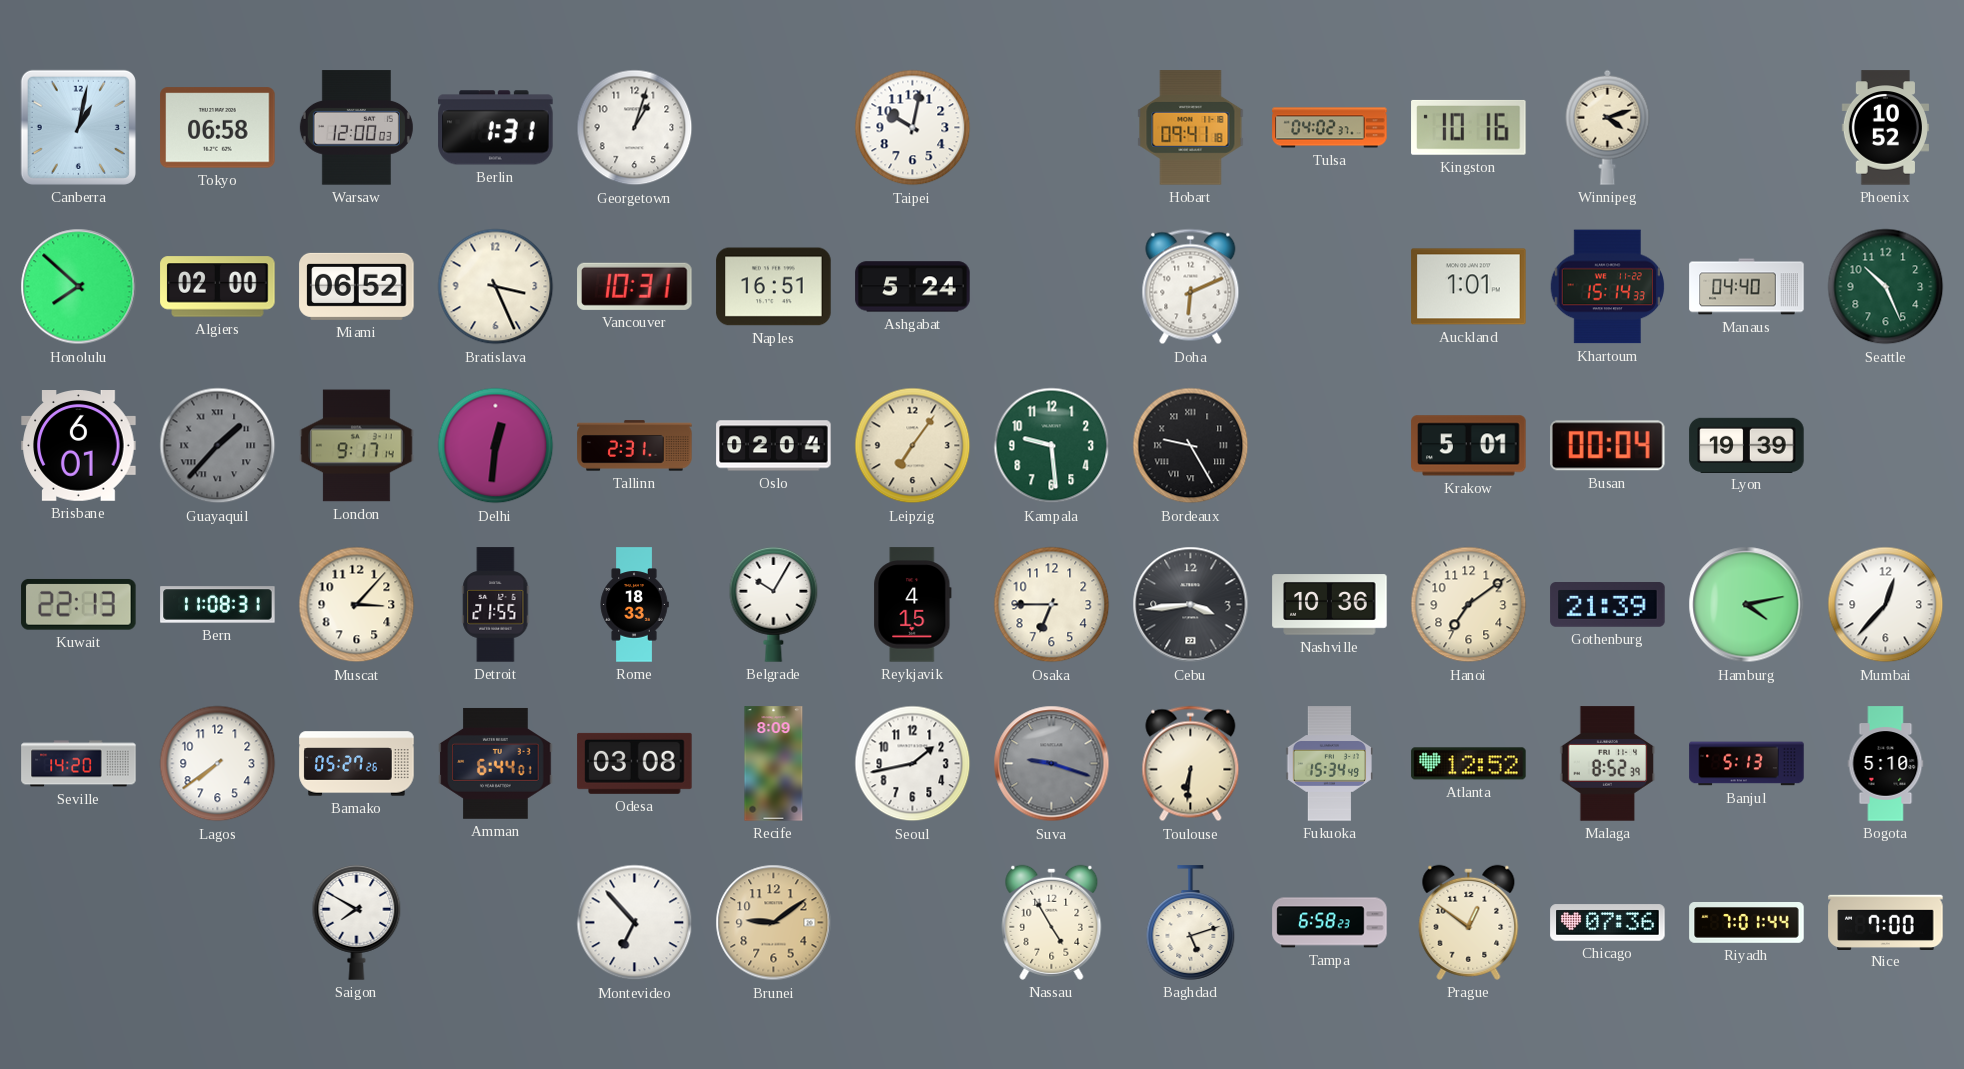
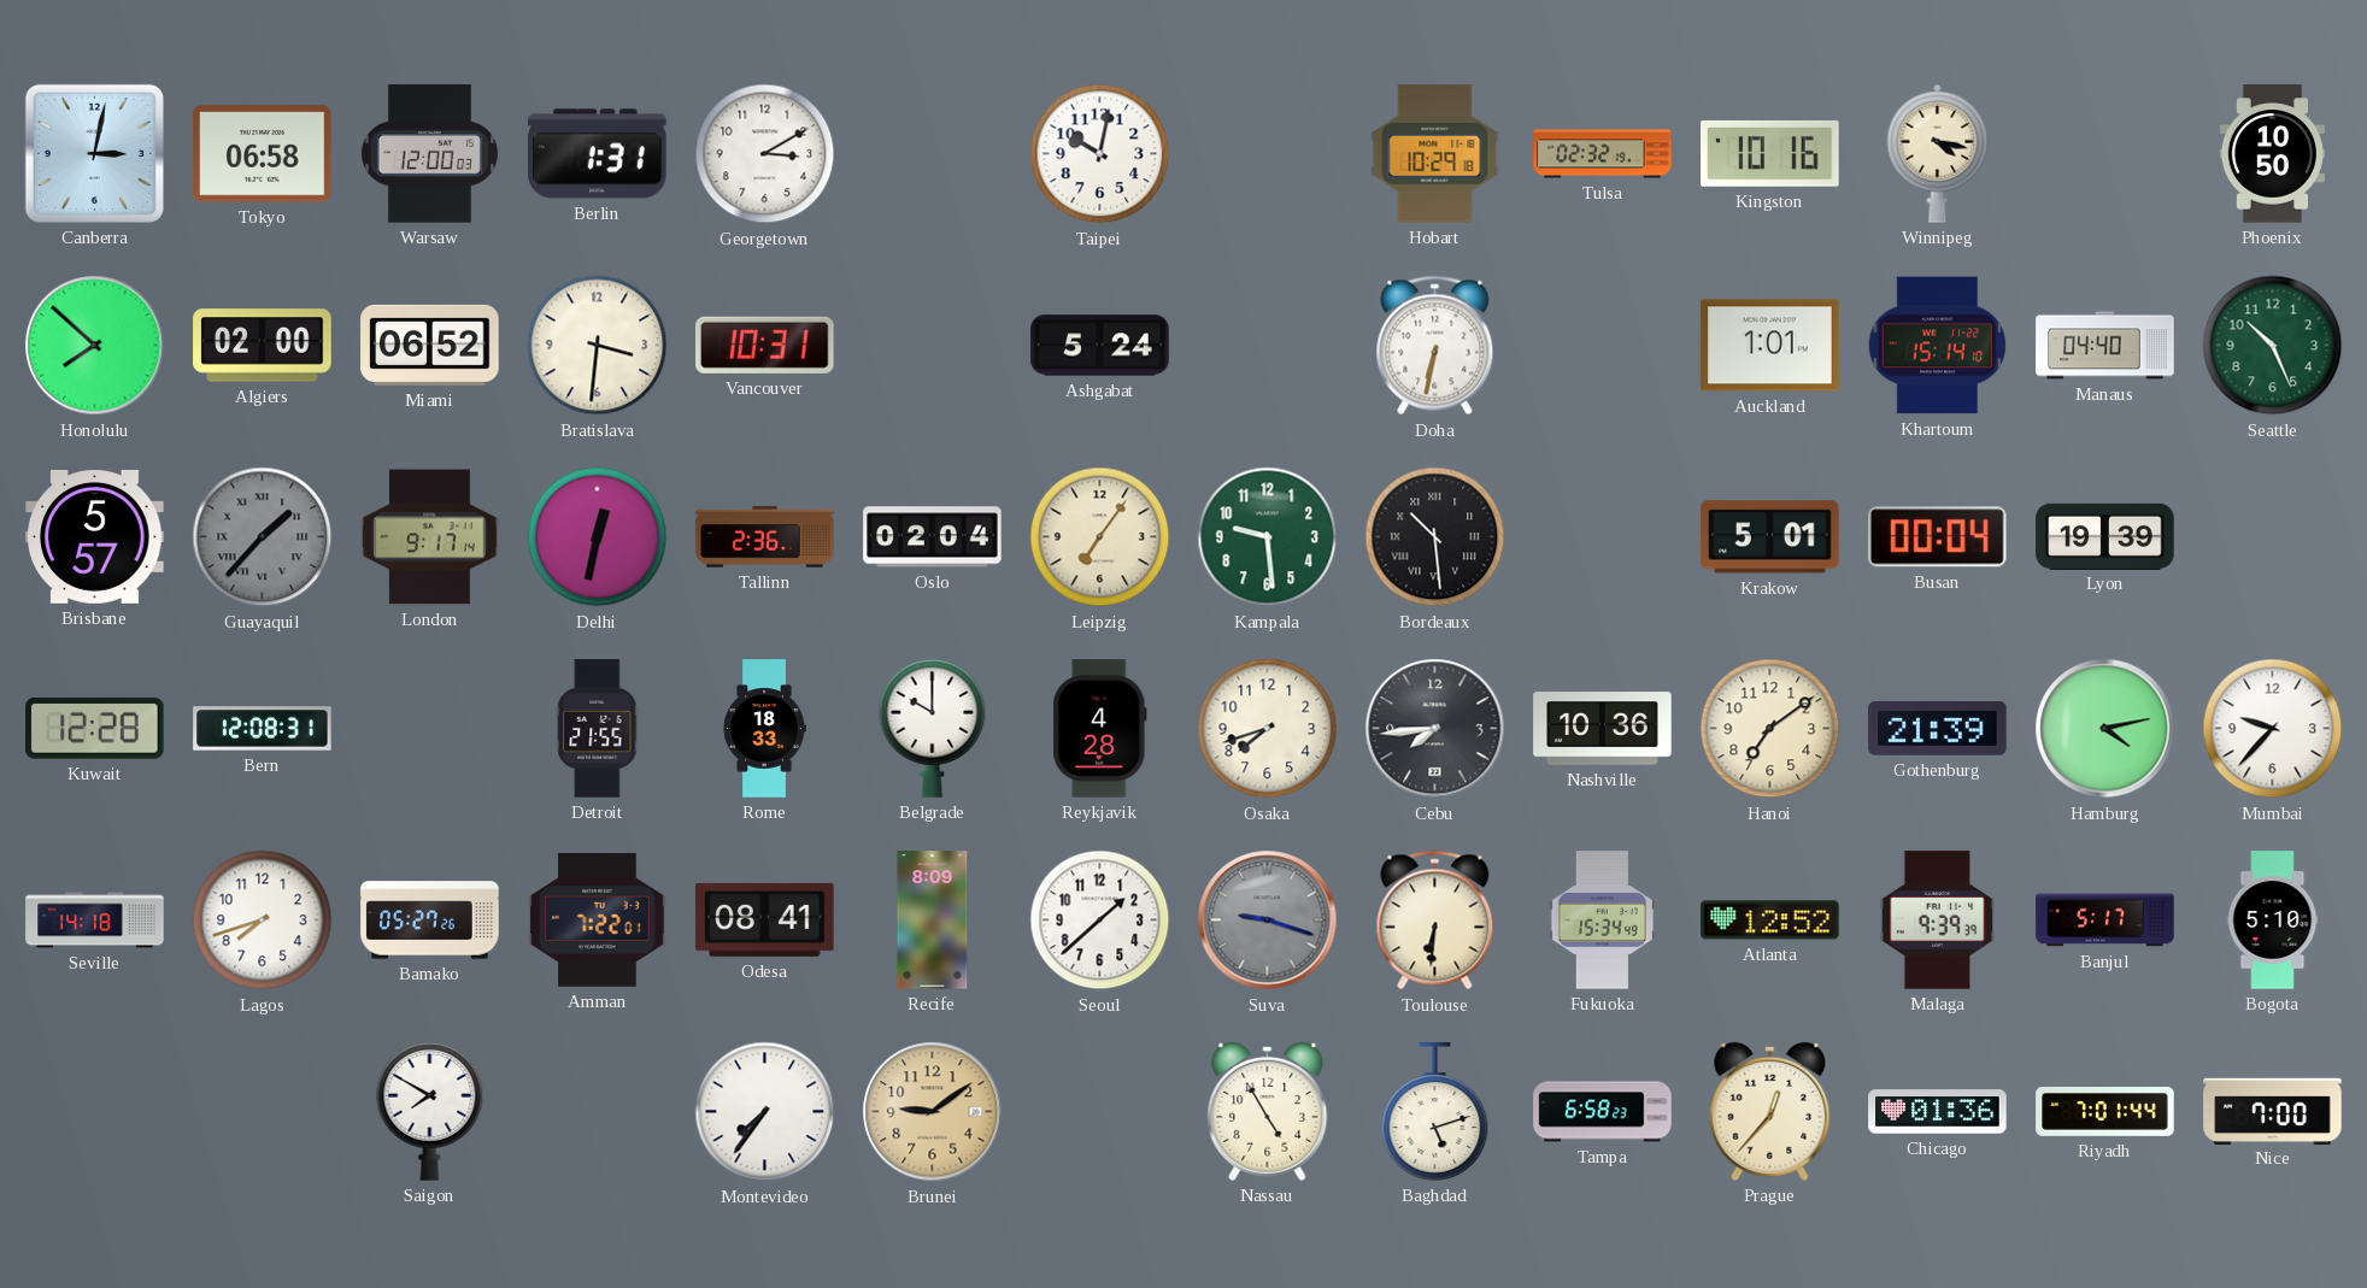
Canberra: 1:02 -> 3:02
Georgetown: 1:03 -> 3:10
Hobart: 09:41 -> 10:29
Tulsa: 04:02 -> 02:32
Winnipeg: 4:12 -> 4:17
Phoenix: 10:52 -> 10:50
Bratislava: 3:26 -> 3:31
Naples: 16:51 -> none
Doha: 6:11 -> 6:32
Khartoum: 15:14:33 -> 15:14:10
Brisbane: 6:01 -> 5:57
Delhi: 12:31 -> 12:32
Tallinn: 2:31 -> 2:36
Bordeaux: 9:25 -> 10:29
Kuwait: 22:13 -> 12:28
Bern: 11:08 -> 12:08
Muscat: 3:07 -> none
Belgrade: 10:05 -> 10:00
Reykjavik: 4:15 -> 4:28
Osaka: 6:45 -> 7:42
Cebu: 3:44 -> 7:44
Mumbai: 12:37 -> 9:37
Seville: 14:20 -> 14:18
Lagos: 7:39 -> 7:42
Amman: 6:44 -> 7:22
Odesa: 03:08 -> 08:41
Seoul: 1:43 -> 1:38
Malaga: 8:52 -> 9:39
Banjul: 5:13 -> 5:17
Montevideo: 6:53 -> 7:36
Prague: 12:51 -> 12:37
Chicago: 07:36 -> 01:36
